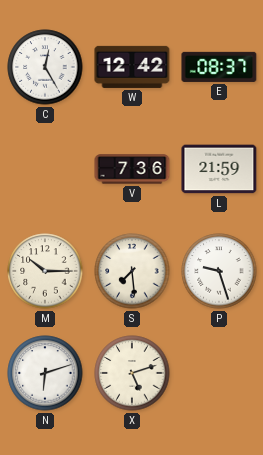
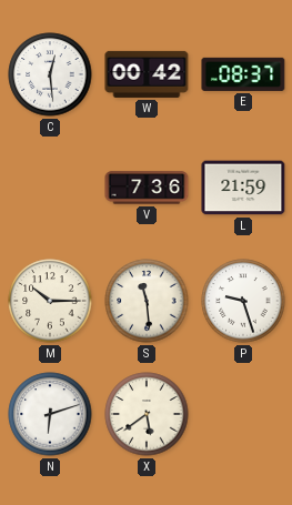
C: 12:25 -> 12:29
W: 12:42 -> 00:42
S: 7:29 -> 11:29
X: 5:12 -> 5:39
